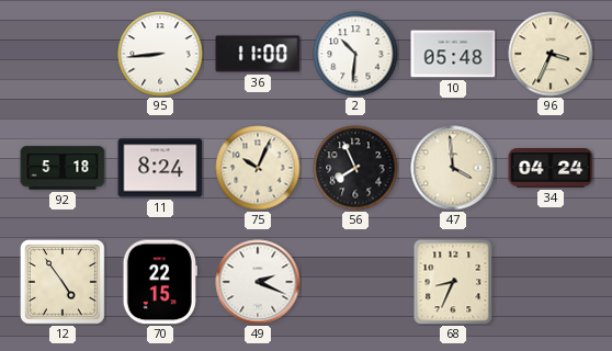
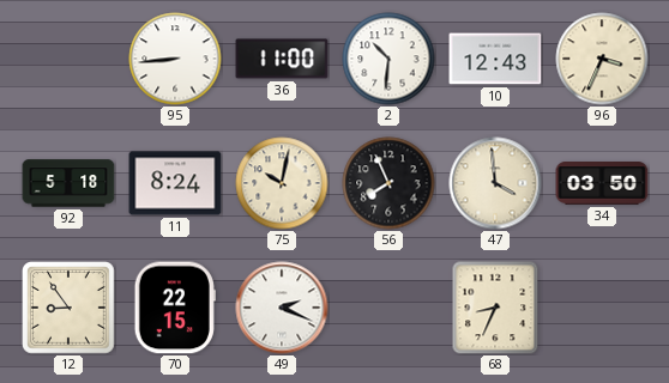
10: 05:48 -> 12:43
75: 10:04 -> 10:02
34: 04:24 -> 03:50
12: 4:54 -> 8:54
